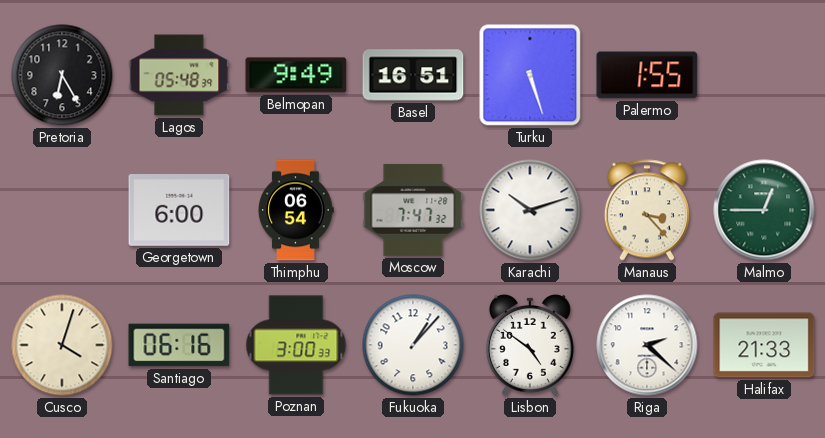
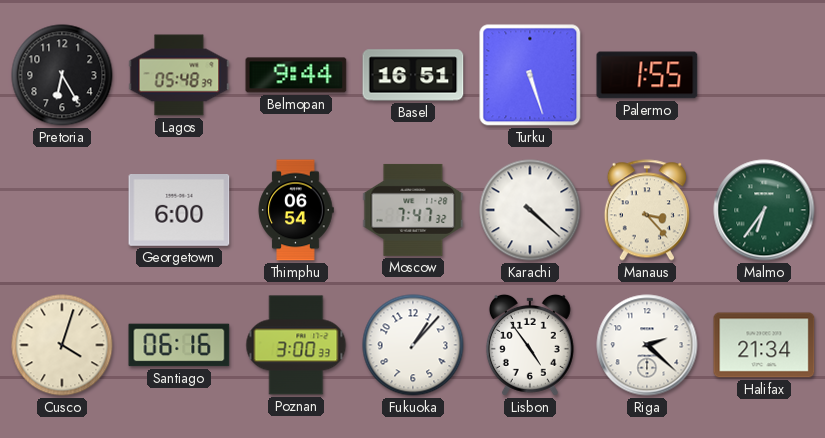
Belmopan: 9:49 -> 9:44
Karachi: 10:12 -> 4:22
Malmo: 12:45 -> 6:36
Lisbon: 4:51 -> 4:54
Halifax: 21:33 -> 21:34
